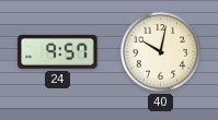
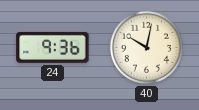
24: 9:57 -> 9:36
